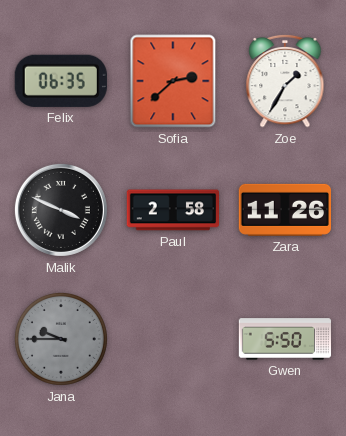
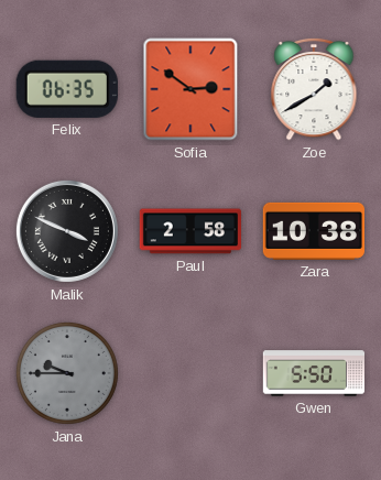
Sofia: 2:38 -> 2:51
Zoe: 1:35 -> 1:40
Zara: 11:26 -> 10:38
